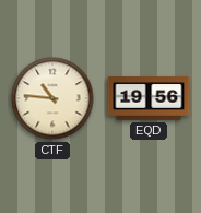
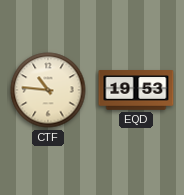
EQD: 19:56 -> 19:53
